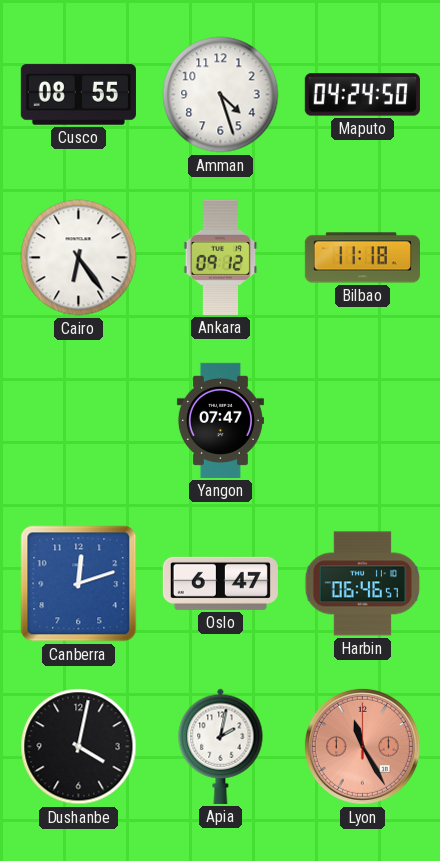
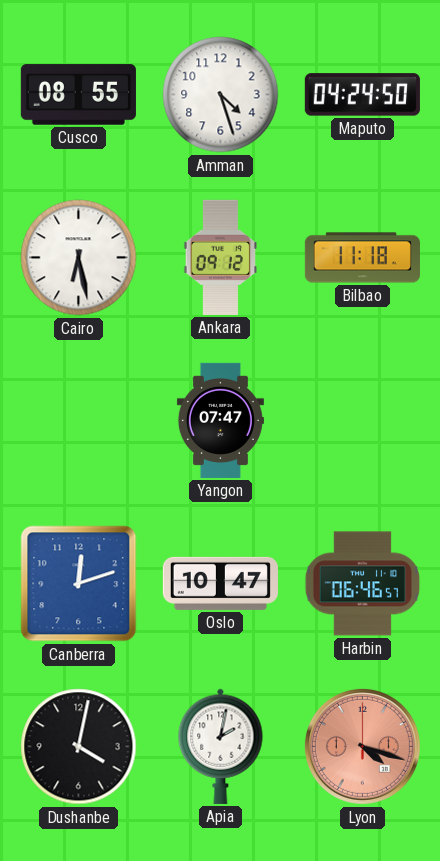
Cairo: 6:24 -> 6:28
Oslo: 6:47 -> 10:47
Lyon: 11:25 -> 4:18
